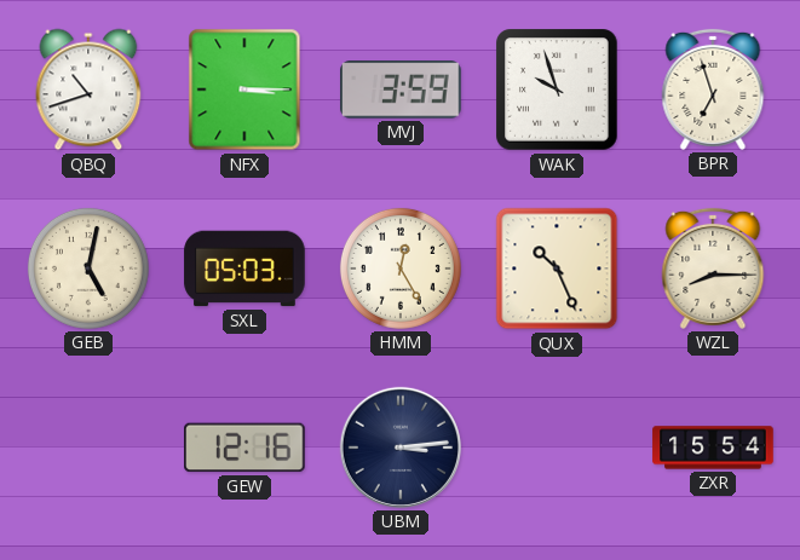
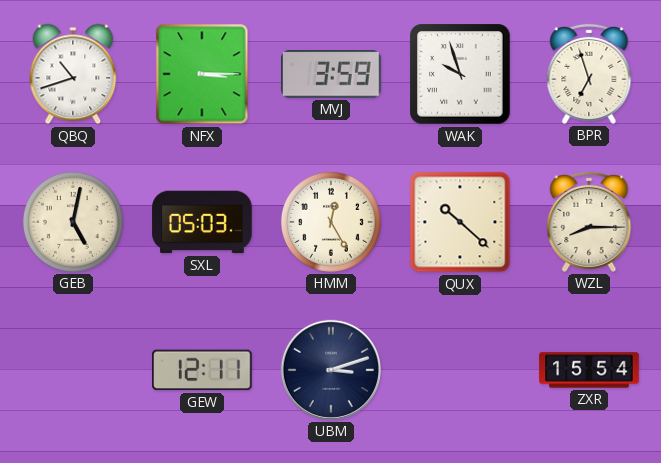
QUX: 10:26 -> 10:22
GEW: 12:16 -> 12:11
UBM: 3:14 -> 3:12
